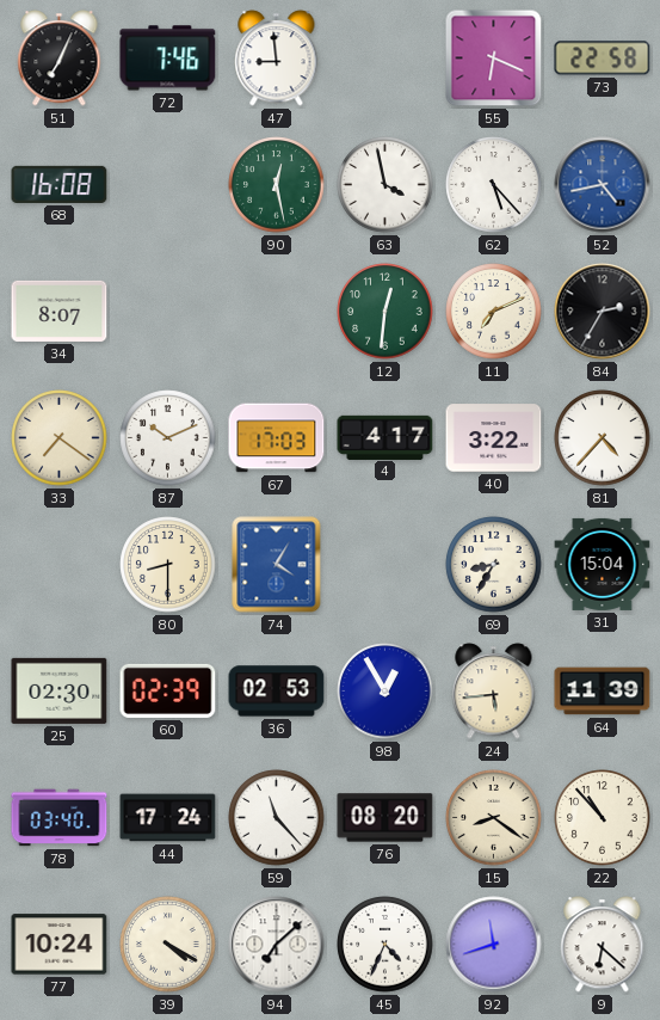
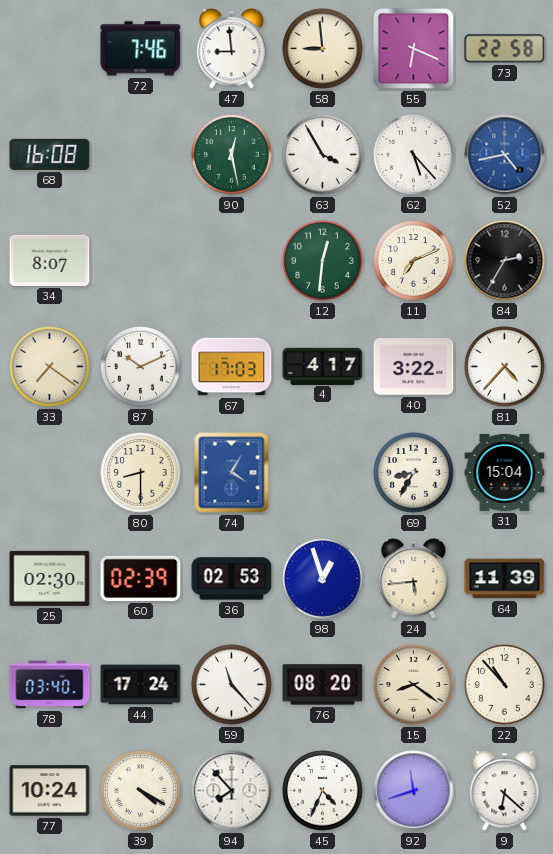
51: 7:04 -> none
58: none -> 8:59
63: 3:58 -> 3:55
98: 12:55 -> 12:57
94: 7:08 -> 7:53
